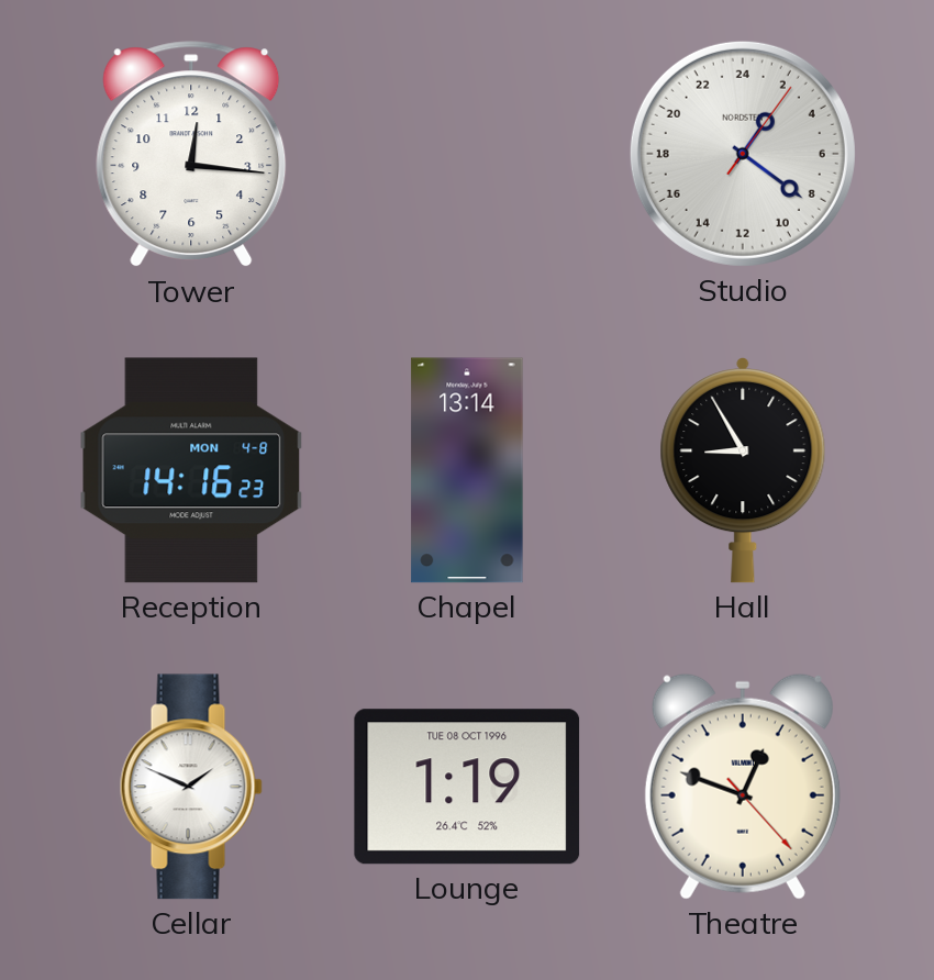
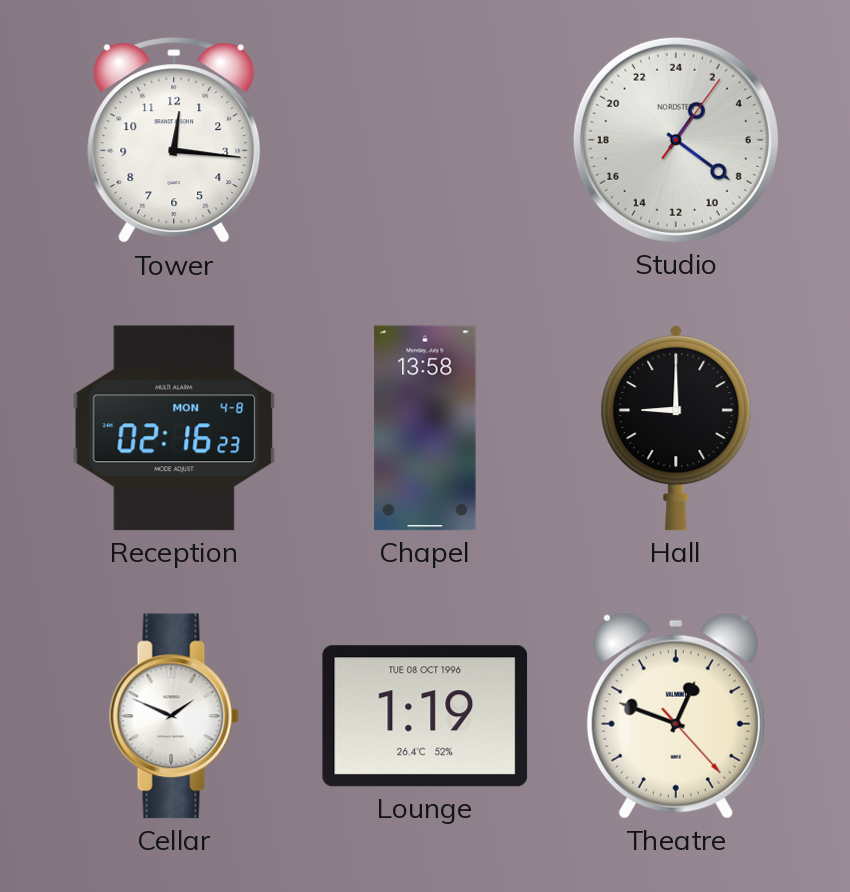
Reception: 14:16 -> 02:16
Chapel: 13:14 -> 13:58
Hall: 8:55 -> 9:00
